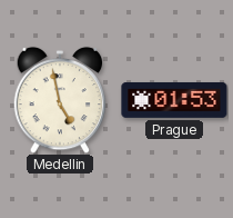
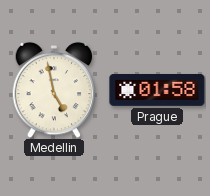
Prague: 01:53 -> 01:58
